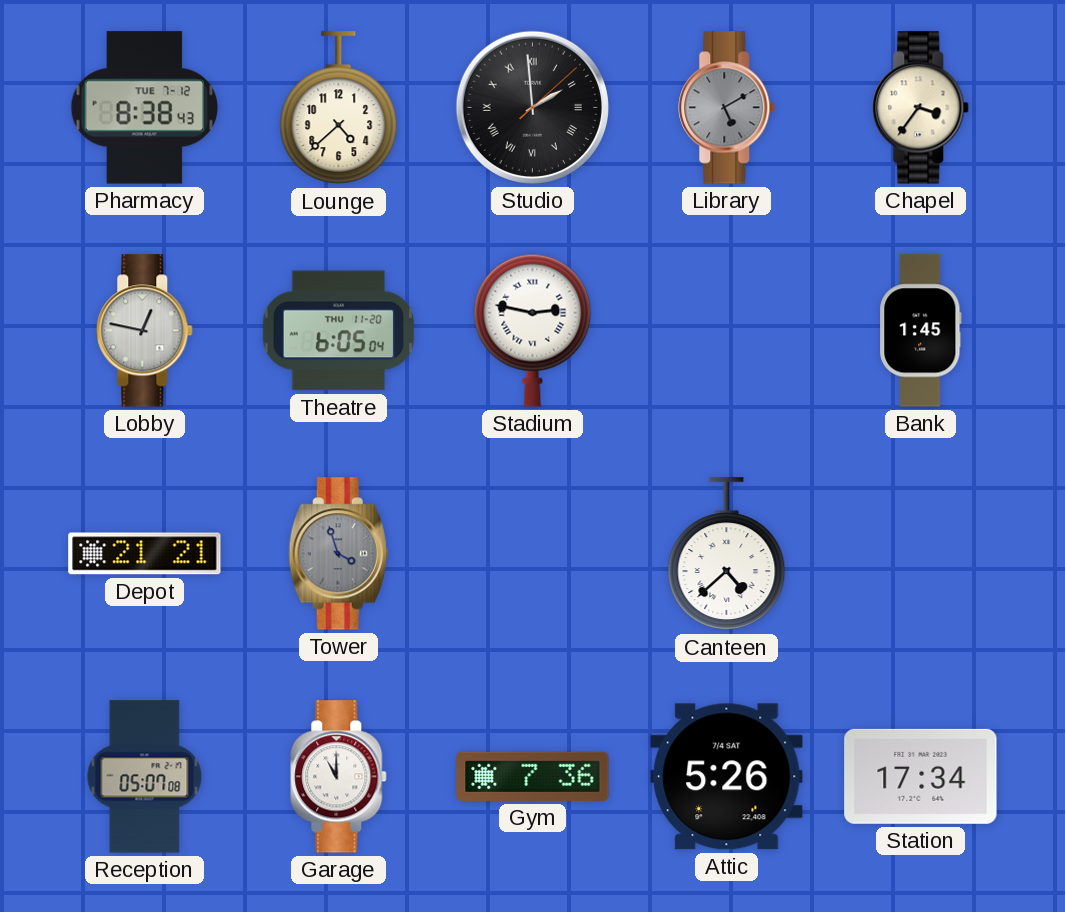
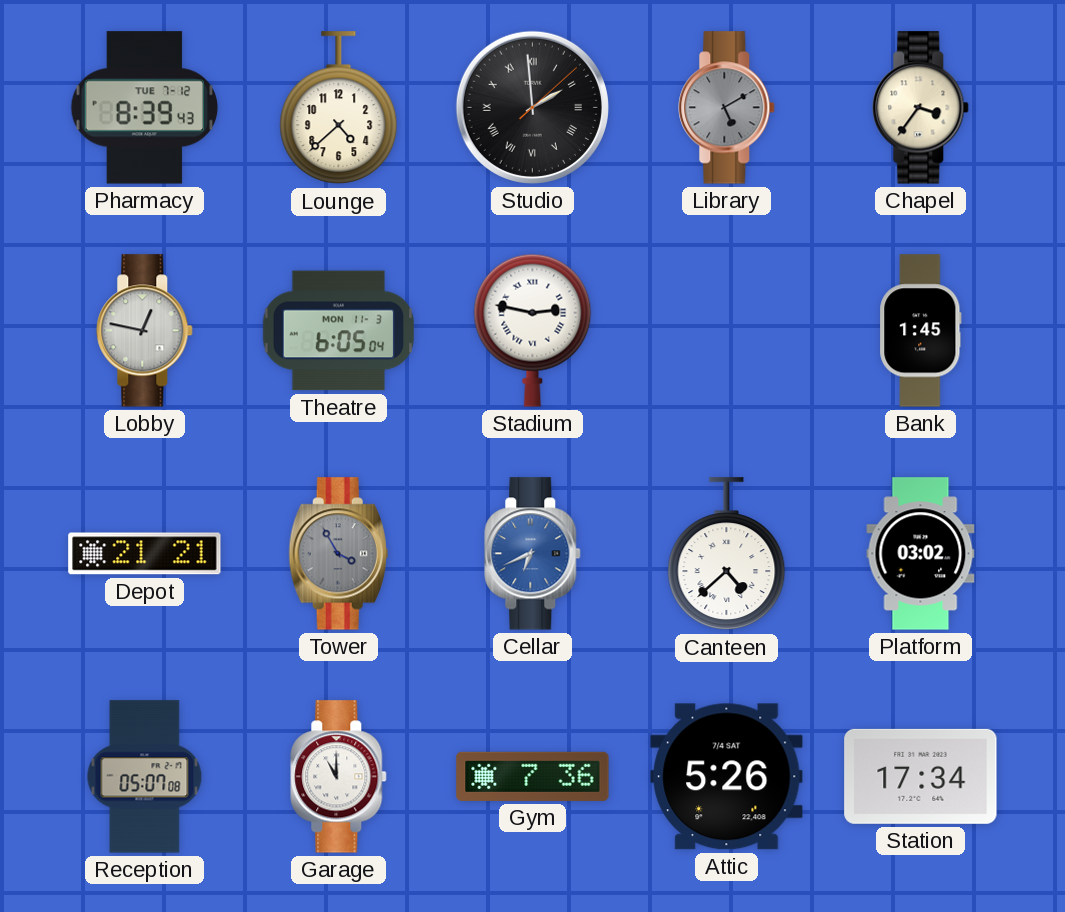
Pharmacy: 8:38 -> 8:39
Theatre date: THU 11-20 -> MON 11-3
Tower: 3:57 -> 3:55
Cellar: none -> 6:41
Platform: none -> 03:02
